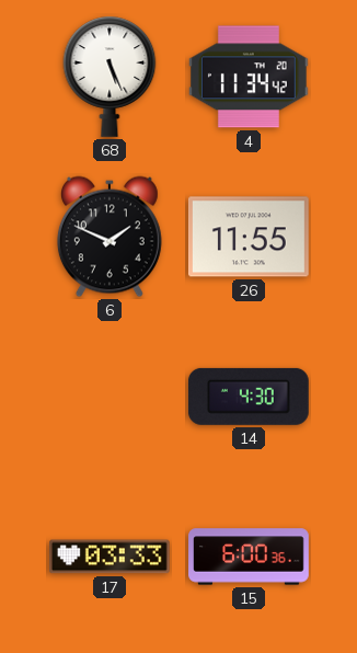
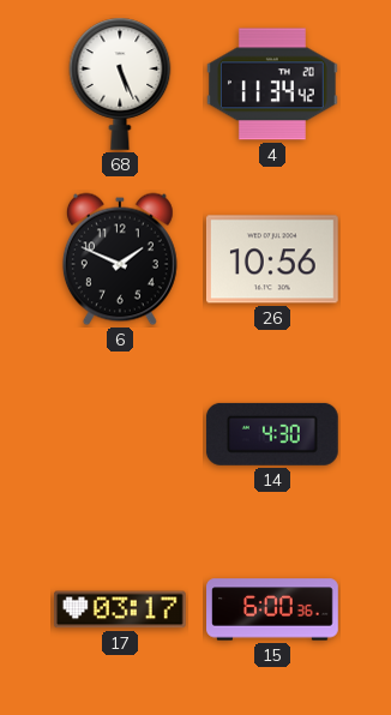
26: 11:55 -> 10:56
17: 03:33 -> 03:17
